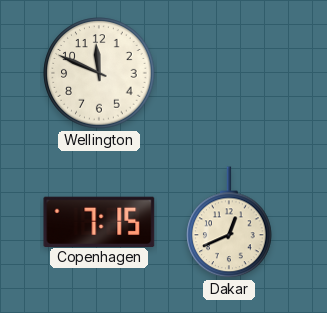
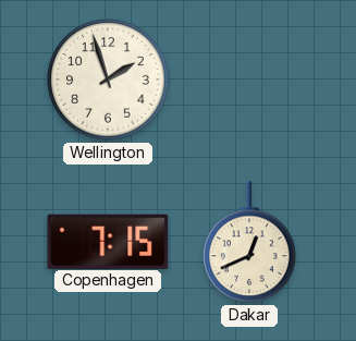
Wellington: 11:49 -> 1:57
